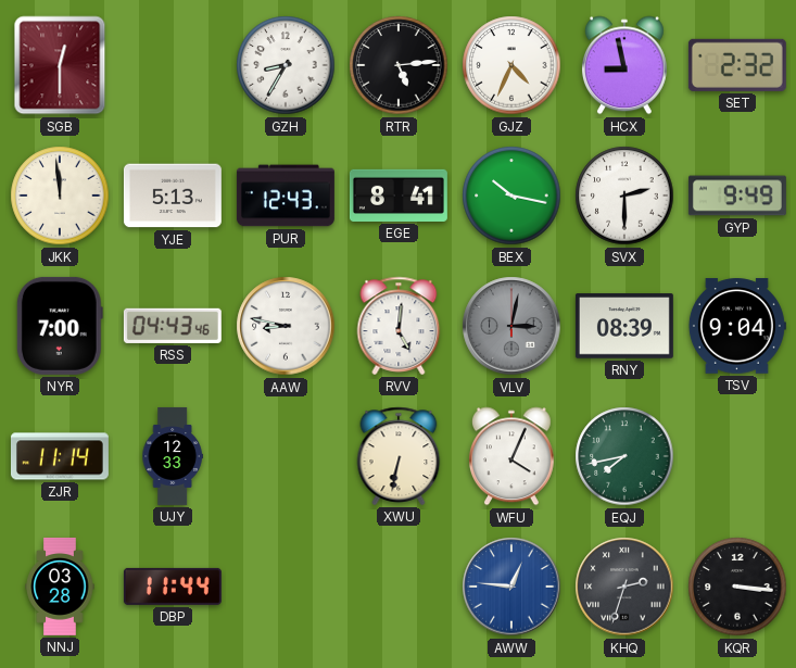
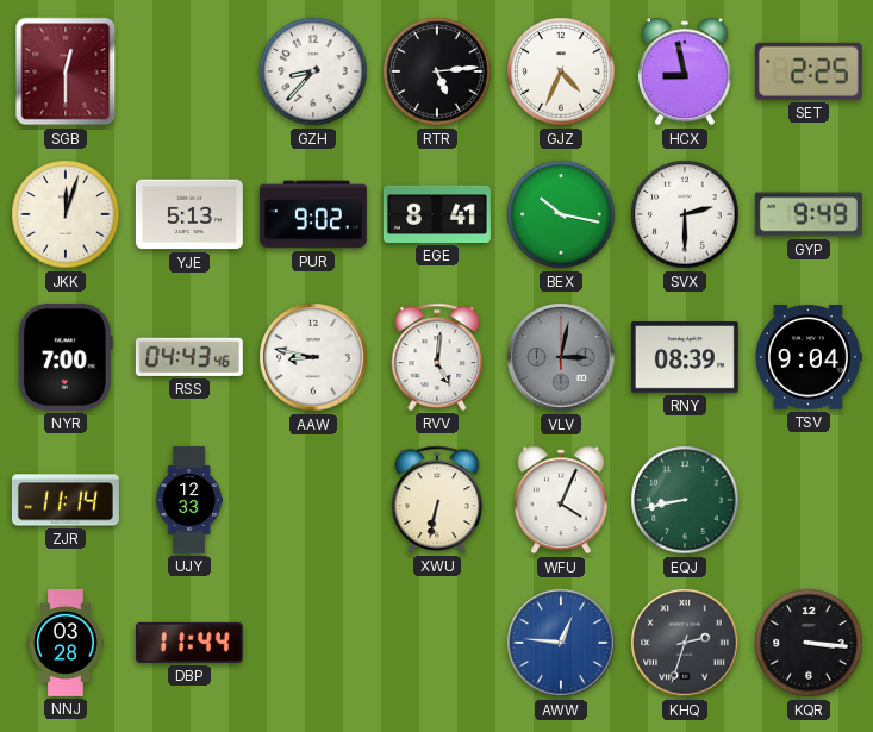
GZH: 8:35 -> 8:37
SET: 2:32 -> 2:25
JKK: 11:59 -> 12:03
PUR: 12:43 -> 9:02
EQJ: 7:43 -> 8:43
